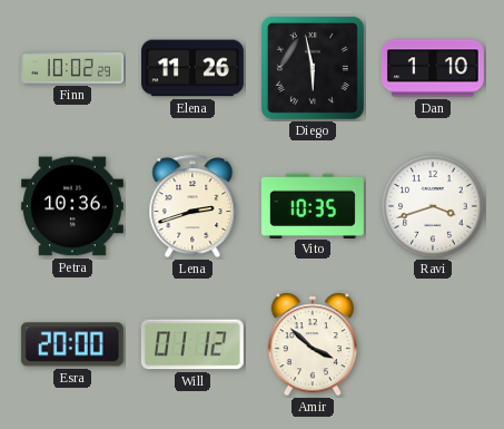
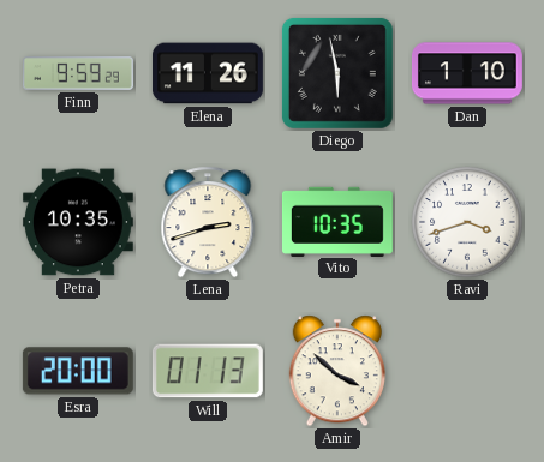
Finn: 10:02 -> 9:59
Petra: 10:36 -> 10:35
Will: 01:12 -> 01:13
